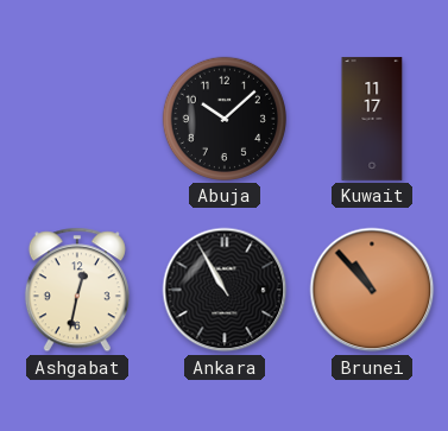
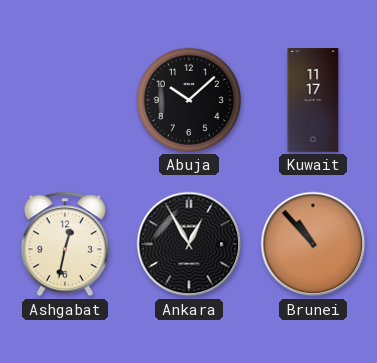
Ankara: 10:55 -> 12:55
